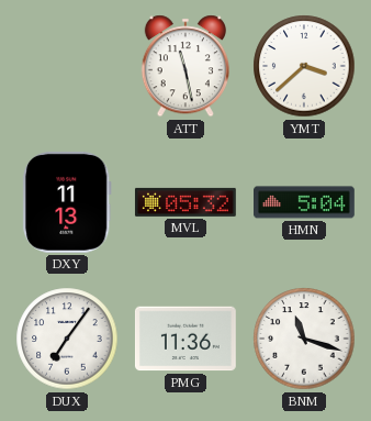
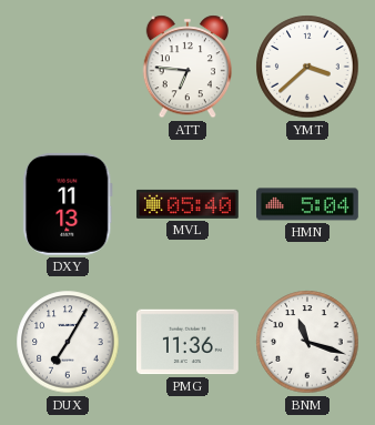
ATT: 11:28 -> 6:46
MVL: 05:32 -> 05:40
DUX: 7:06 -> 7:05
